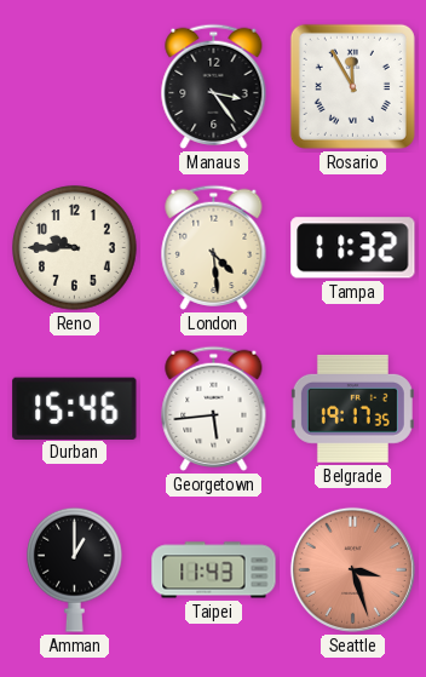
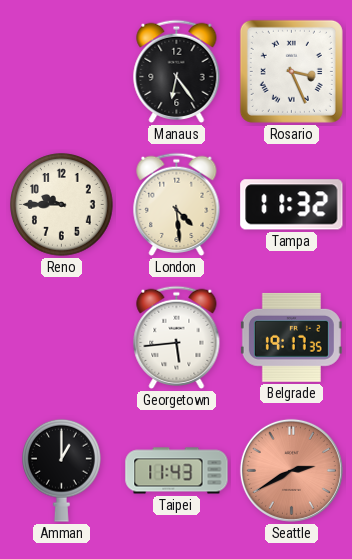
Manaus: 3:24 -> 6:24
Rosario: 11:55 -> 3:26
Durban: 15:46 -> none
Seattle: 3:27 -> 2:40
